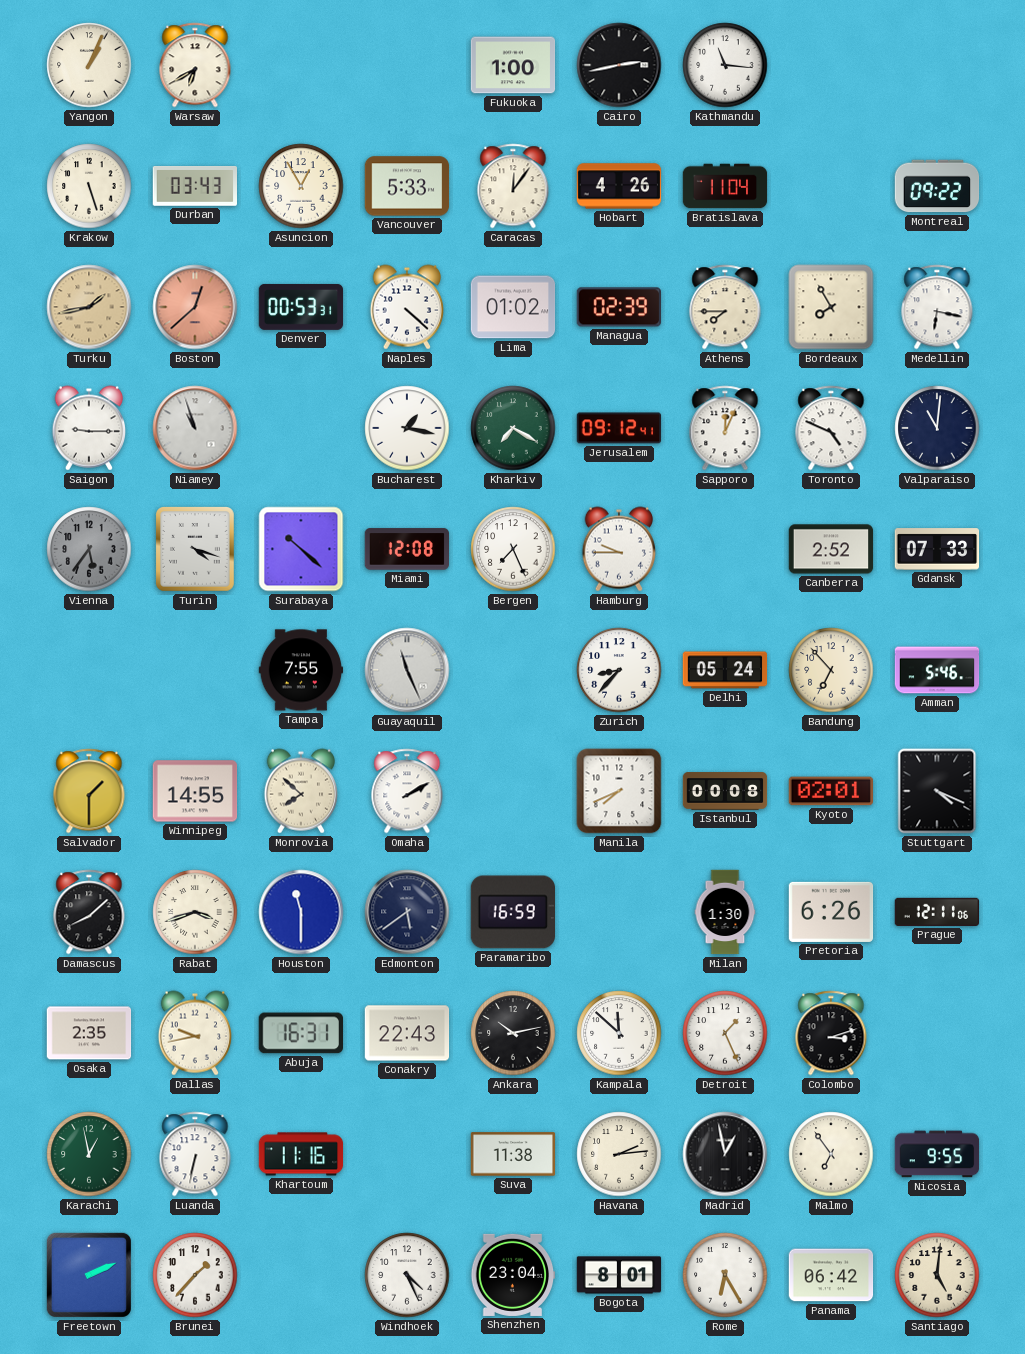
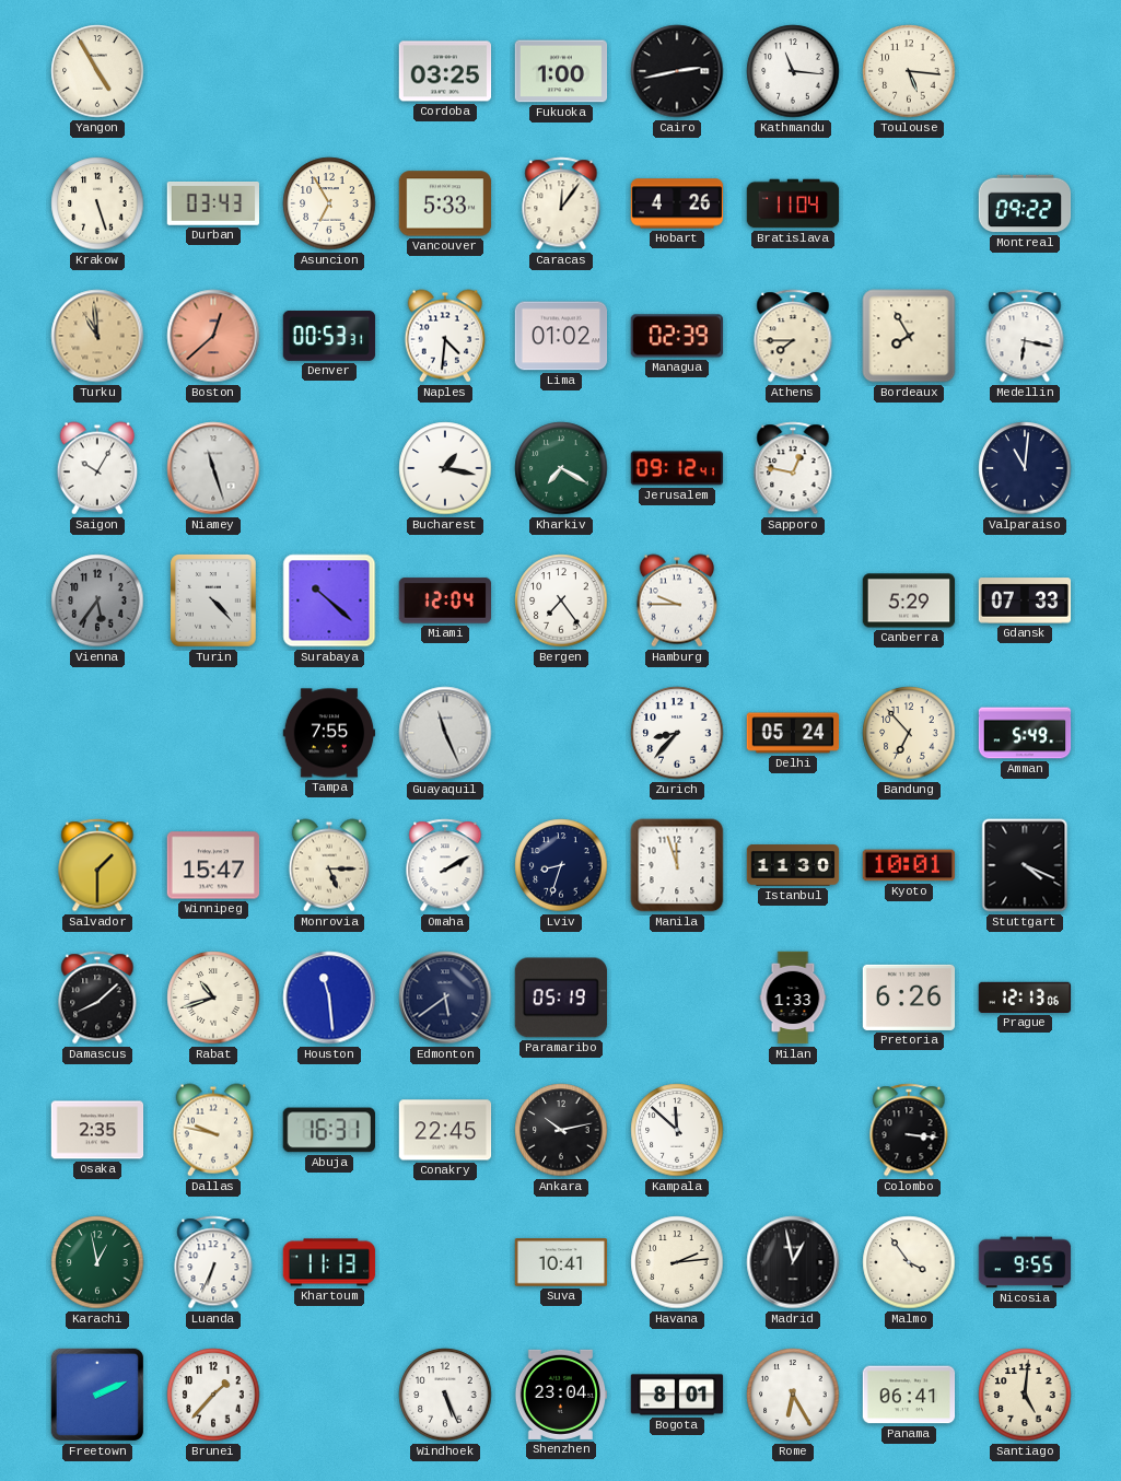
Yangon: 1:04 -> 4:55
Warsaw: 6:40 -> none
Cordoba: none -> 03:25
Toulouse: none -> 5:16
Asuncion: 12:55 -> 6:55
Turku: 1:43 -> 10:59
Naples: 4:22 -> 4:31
Saigon: 9:15 -> 10:05
Niamey: 10:57 -> 11:27
Sapporo: 12:04 -> 12:47
Toronto: 4:49 -> none
Turin: 4:18 -> 4:23
Miami: 12:08 -> 12:04
Bergen: 7:26 -> 7:24
Canberra: 2:52 -> 5:29
Amman: 5:46 -> 5:49
Winnipeg: 14:55 -> 15:47
Monrovia: 7:52 -> 5:15
Lviv: none -> 8:33
Manila: 7:41 -> 11:57
Istanbul: 00:08 -> 11:30
Kyoto: 02:01 -> 10:01
Rabat: 3:42 -> 10:42
Houston: 11:30 -> 11:29
Paramaribo: 16:59 -> 05:19
Milan: 1:30 -> 1:33
Prague: 12:11 -> 12:13
Dallas: 9:43 -> 9:47
Conakry: 22:43 -> 22:45
Detroit: 1:26 -> none
Colombo: 3:12 -> 3:16
Luanda: 6:32 -> 6:34
Khartoum: 11:16 -> 11:13
Suva: 11:38 -> 10:41
Malmo: 6:54 -> 3:54
Windhoek: 4:26 -> 5:26
Panama: 06:42 -> 06:41
